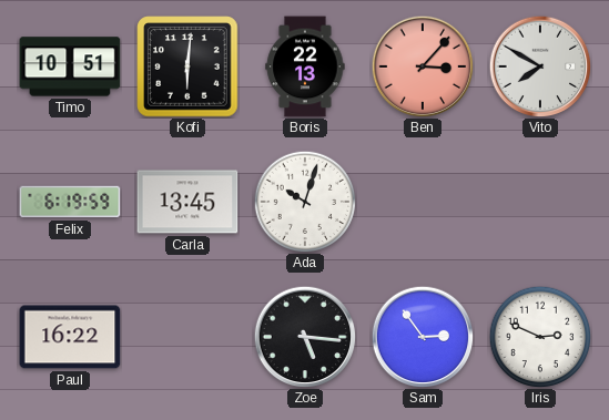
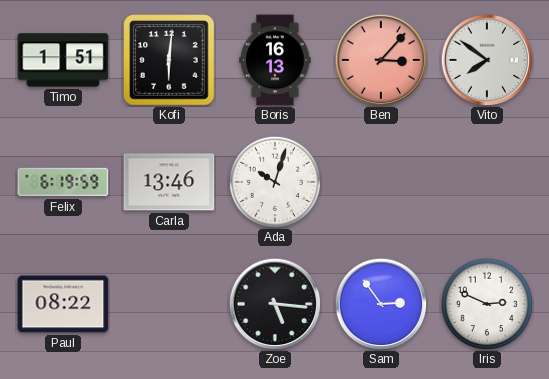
Timo: 10:51 -> 1:51
Boris: 22:13 -> 16:13
Vito: 7:50 -> 7:51
Carla: 13:45 -> 13:46
Paul: 16:22 -> 08:22
